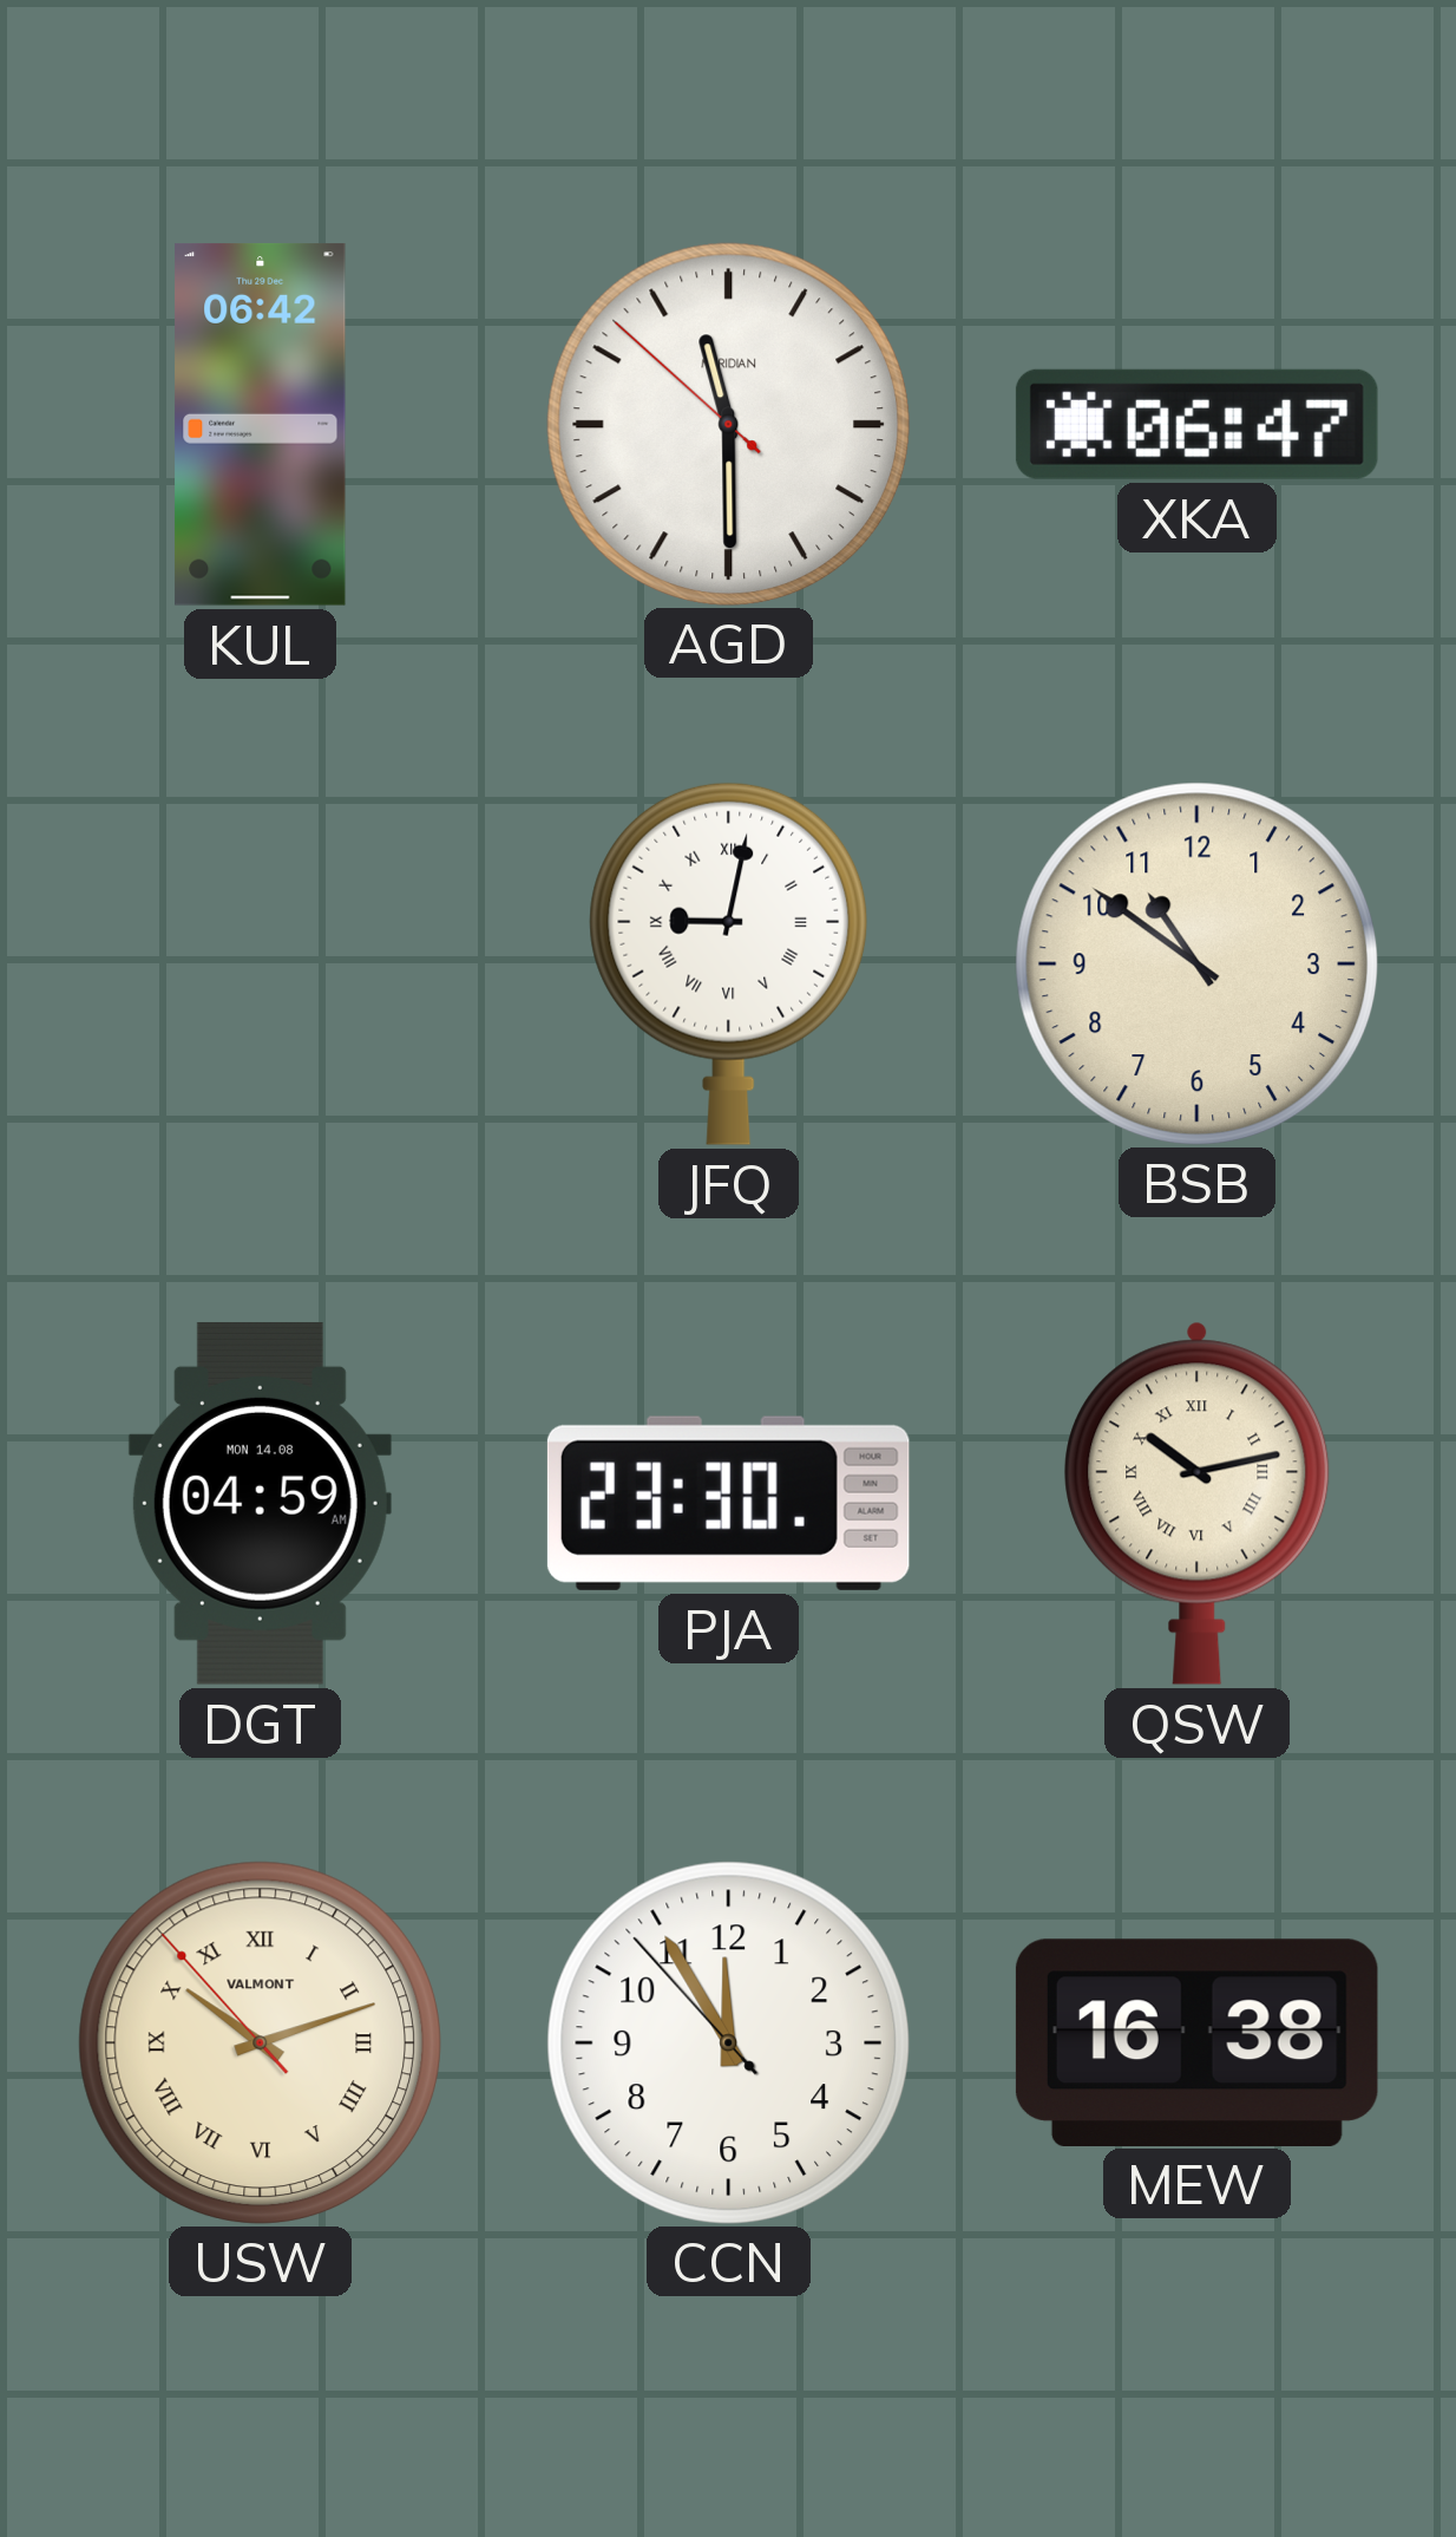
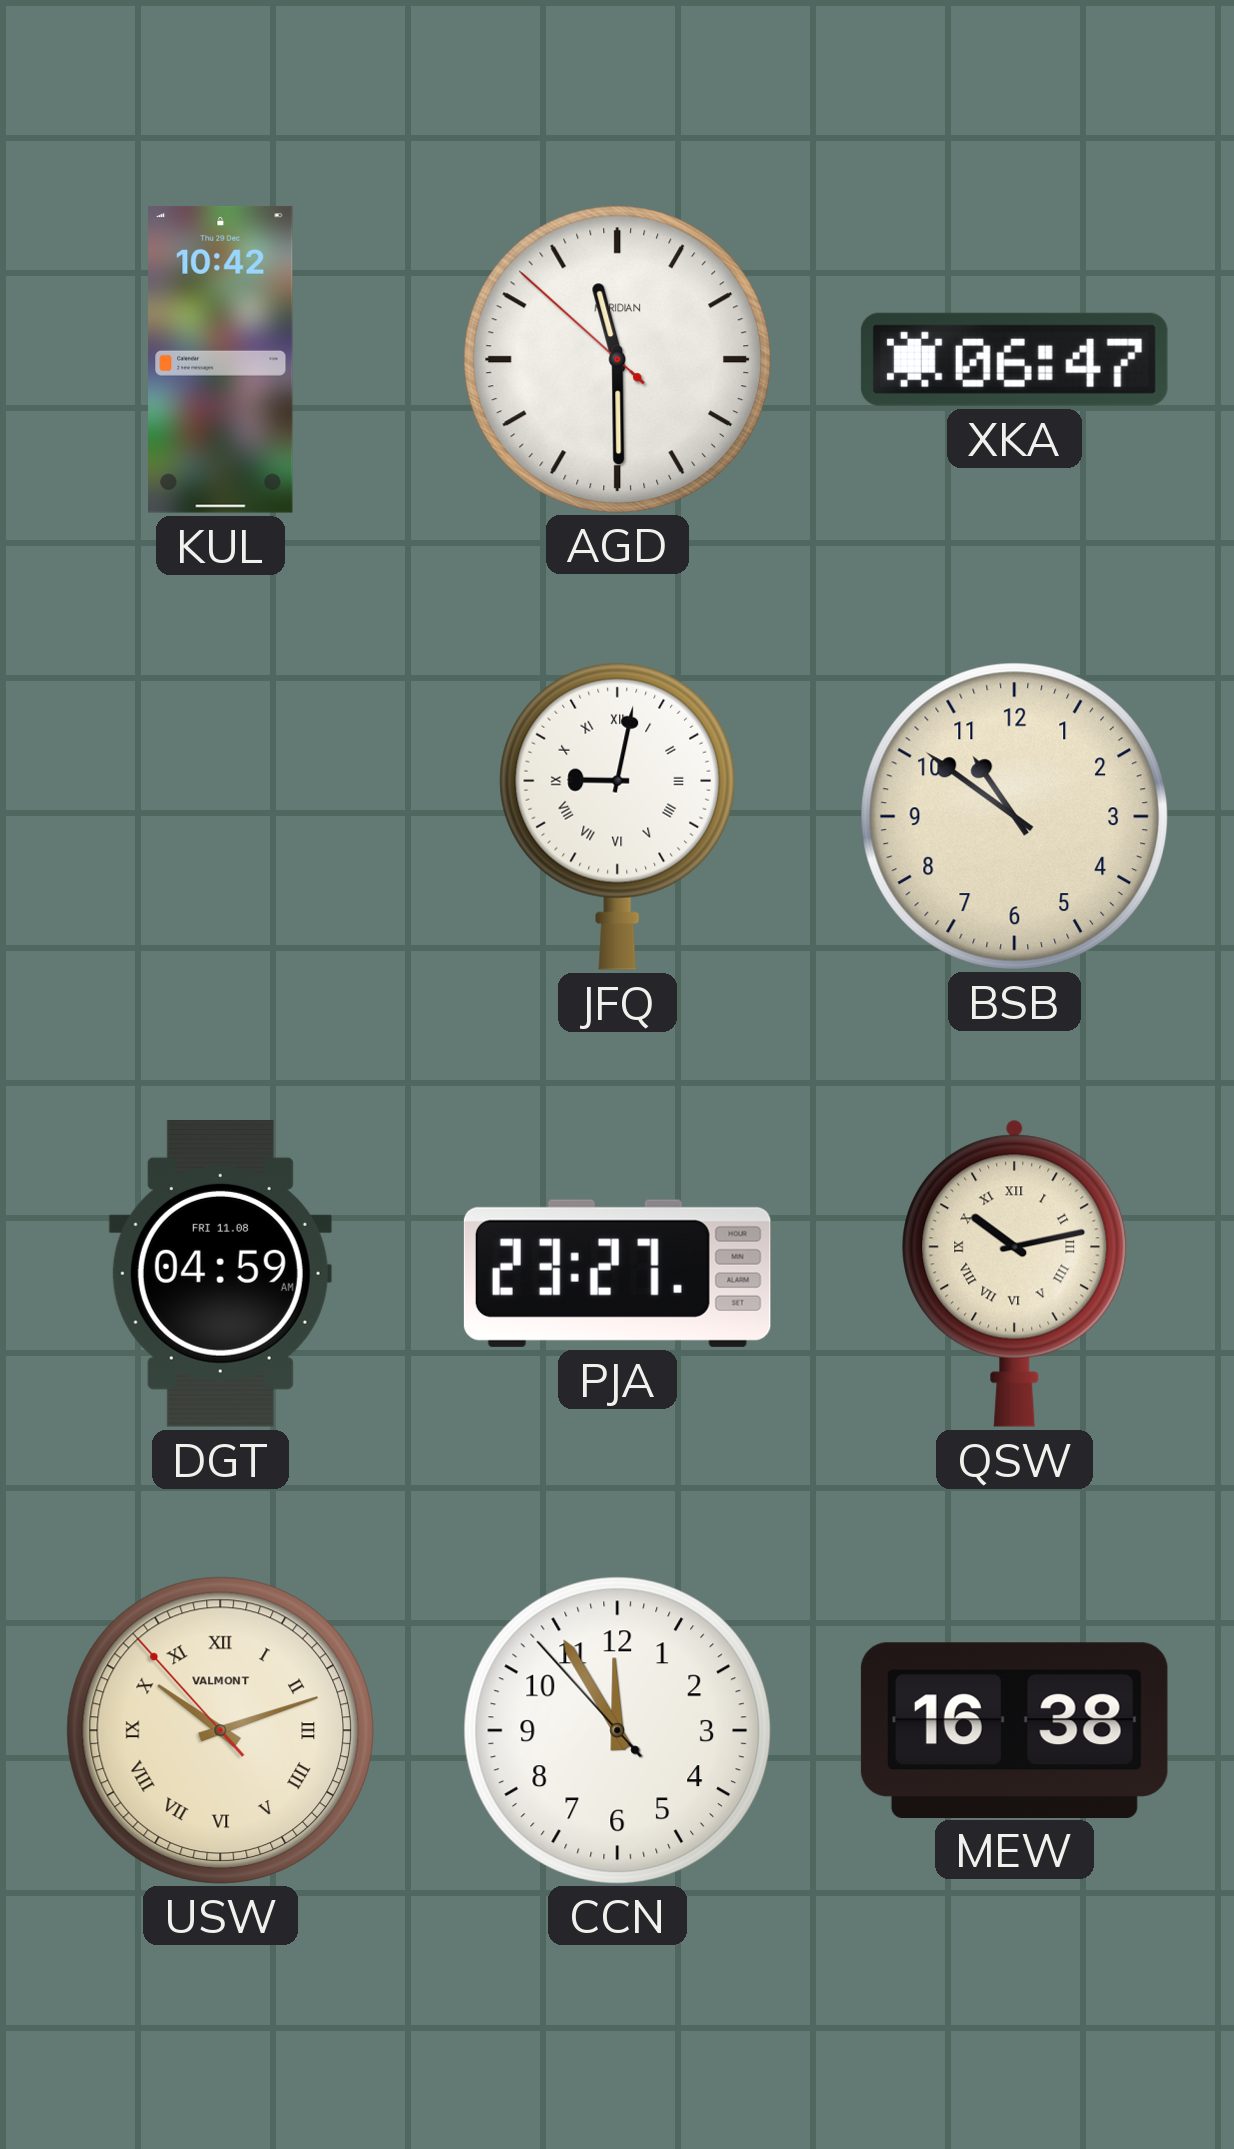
KUL: 06:42 -> 10:42
DGT date: MON 14.08 -> FRI 11.08
PJA: 23:30 -> 23:27
